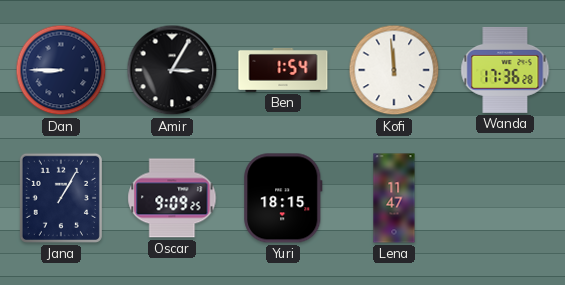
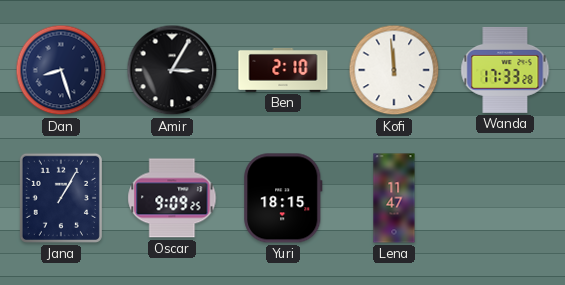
Dan: 8:45 -> 8:27
Ben: 1:54 -> 2:10
Wanda: 17:36 -> 17:33
